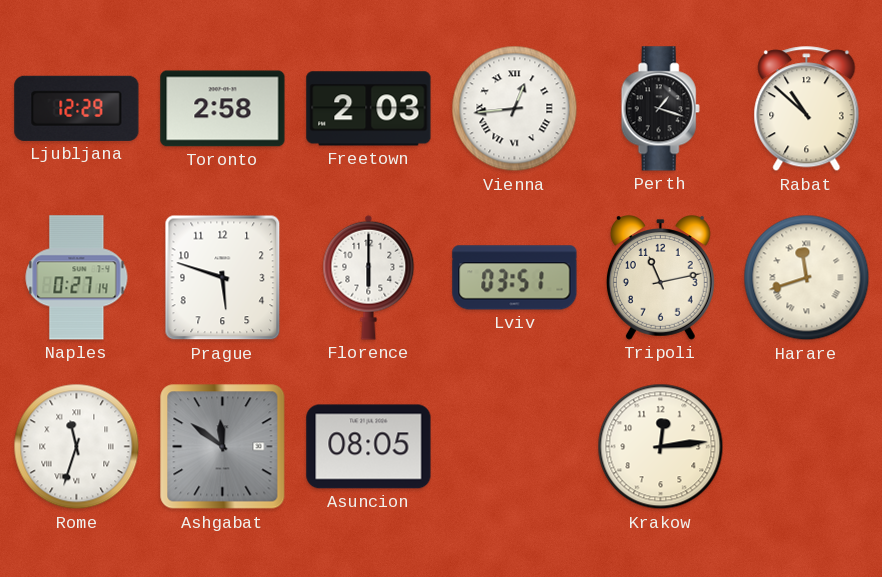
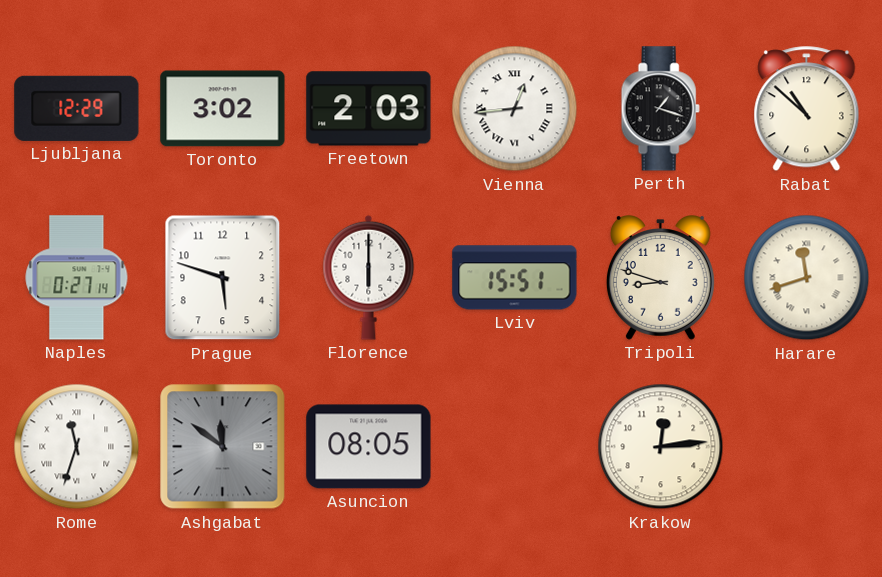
Toronto: 2:58 -> 3:02
Lviv: 03:51 -> 15:51
Tripoli: 11:13 -> 8:48
